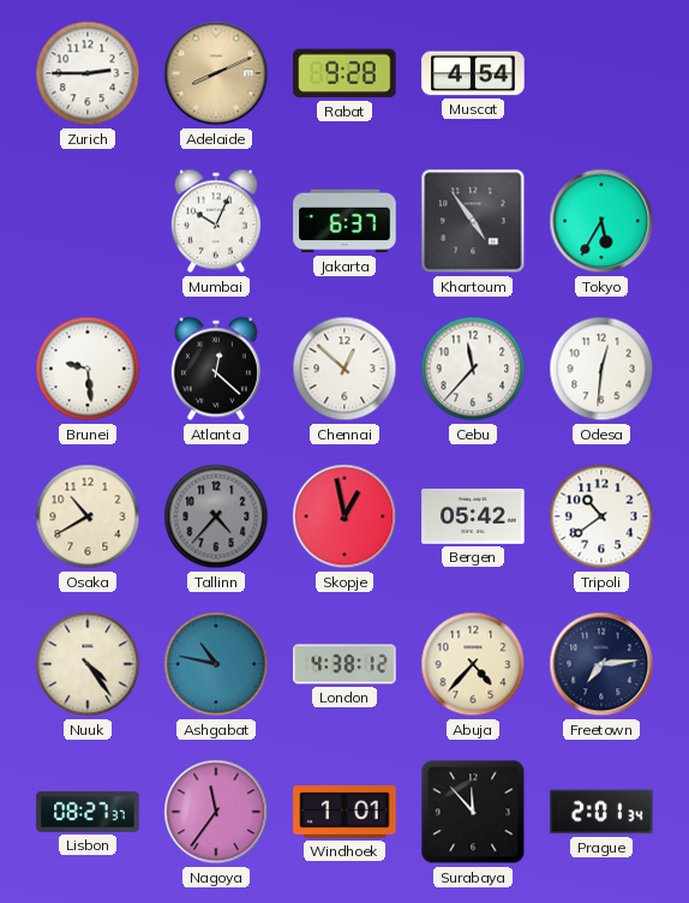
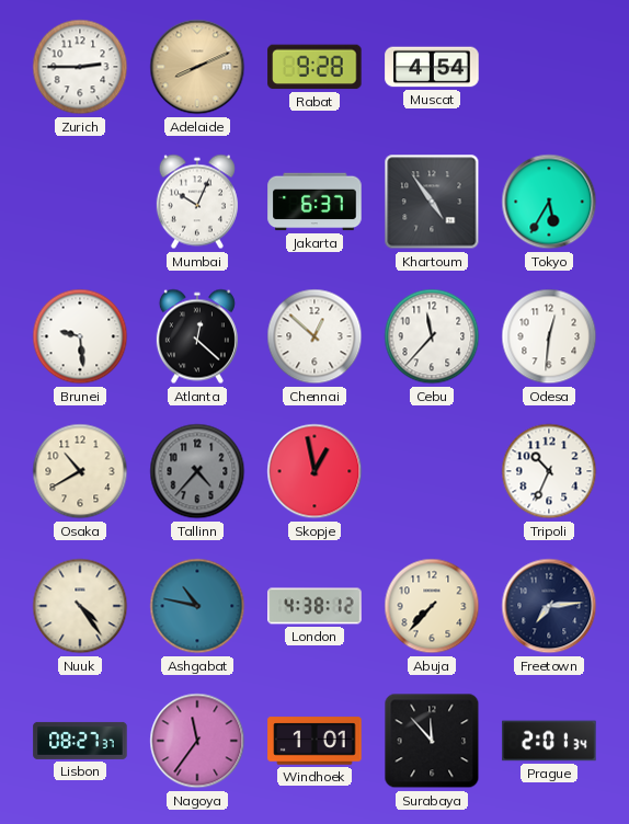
Bergen: 05:42 -> none
Tripoli: 10:39 -> 10:34
Abuja: 4:37 -> 7:37
